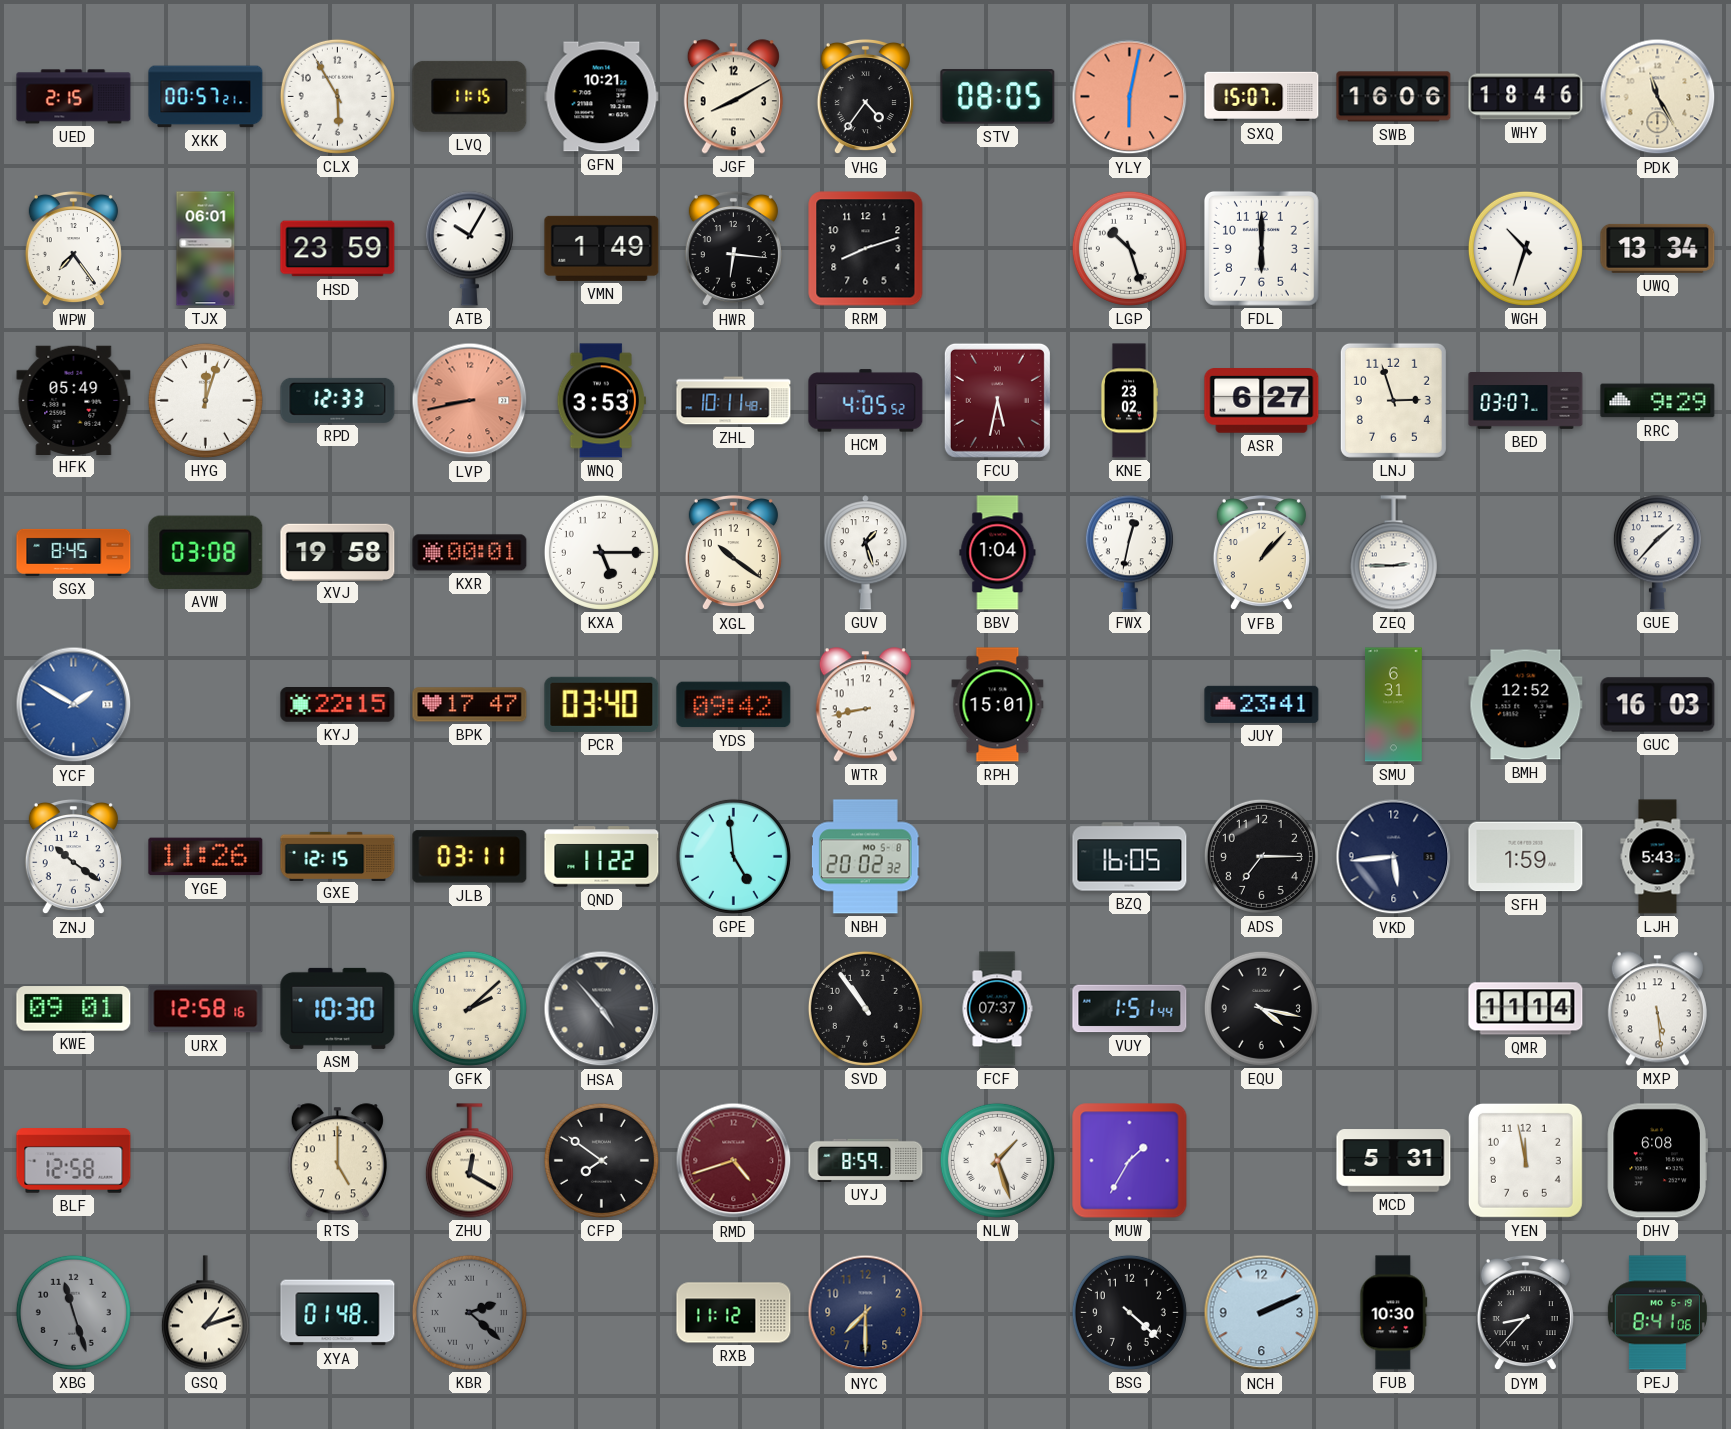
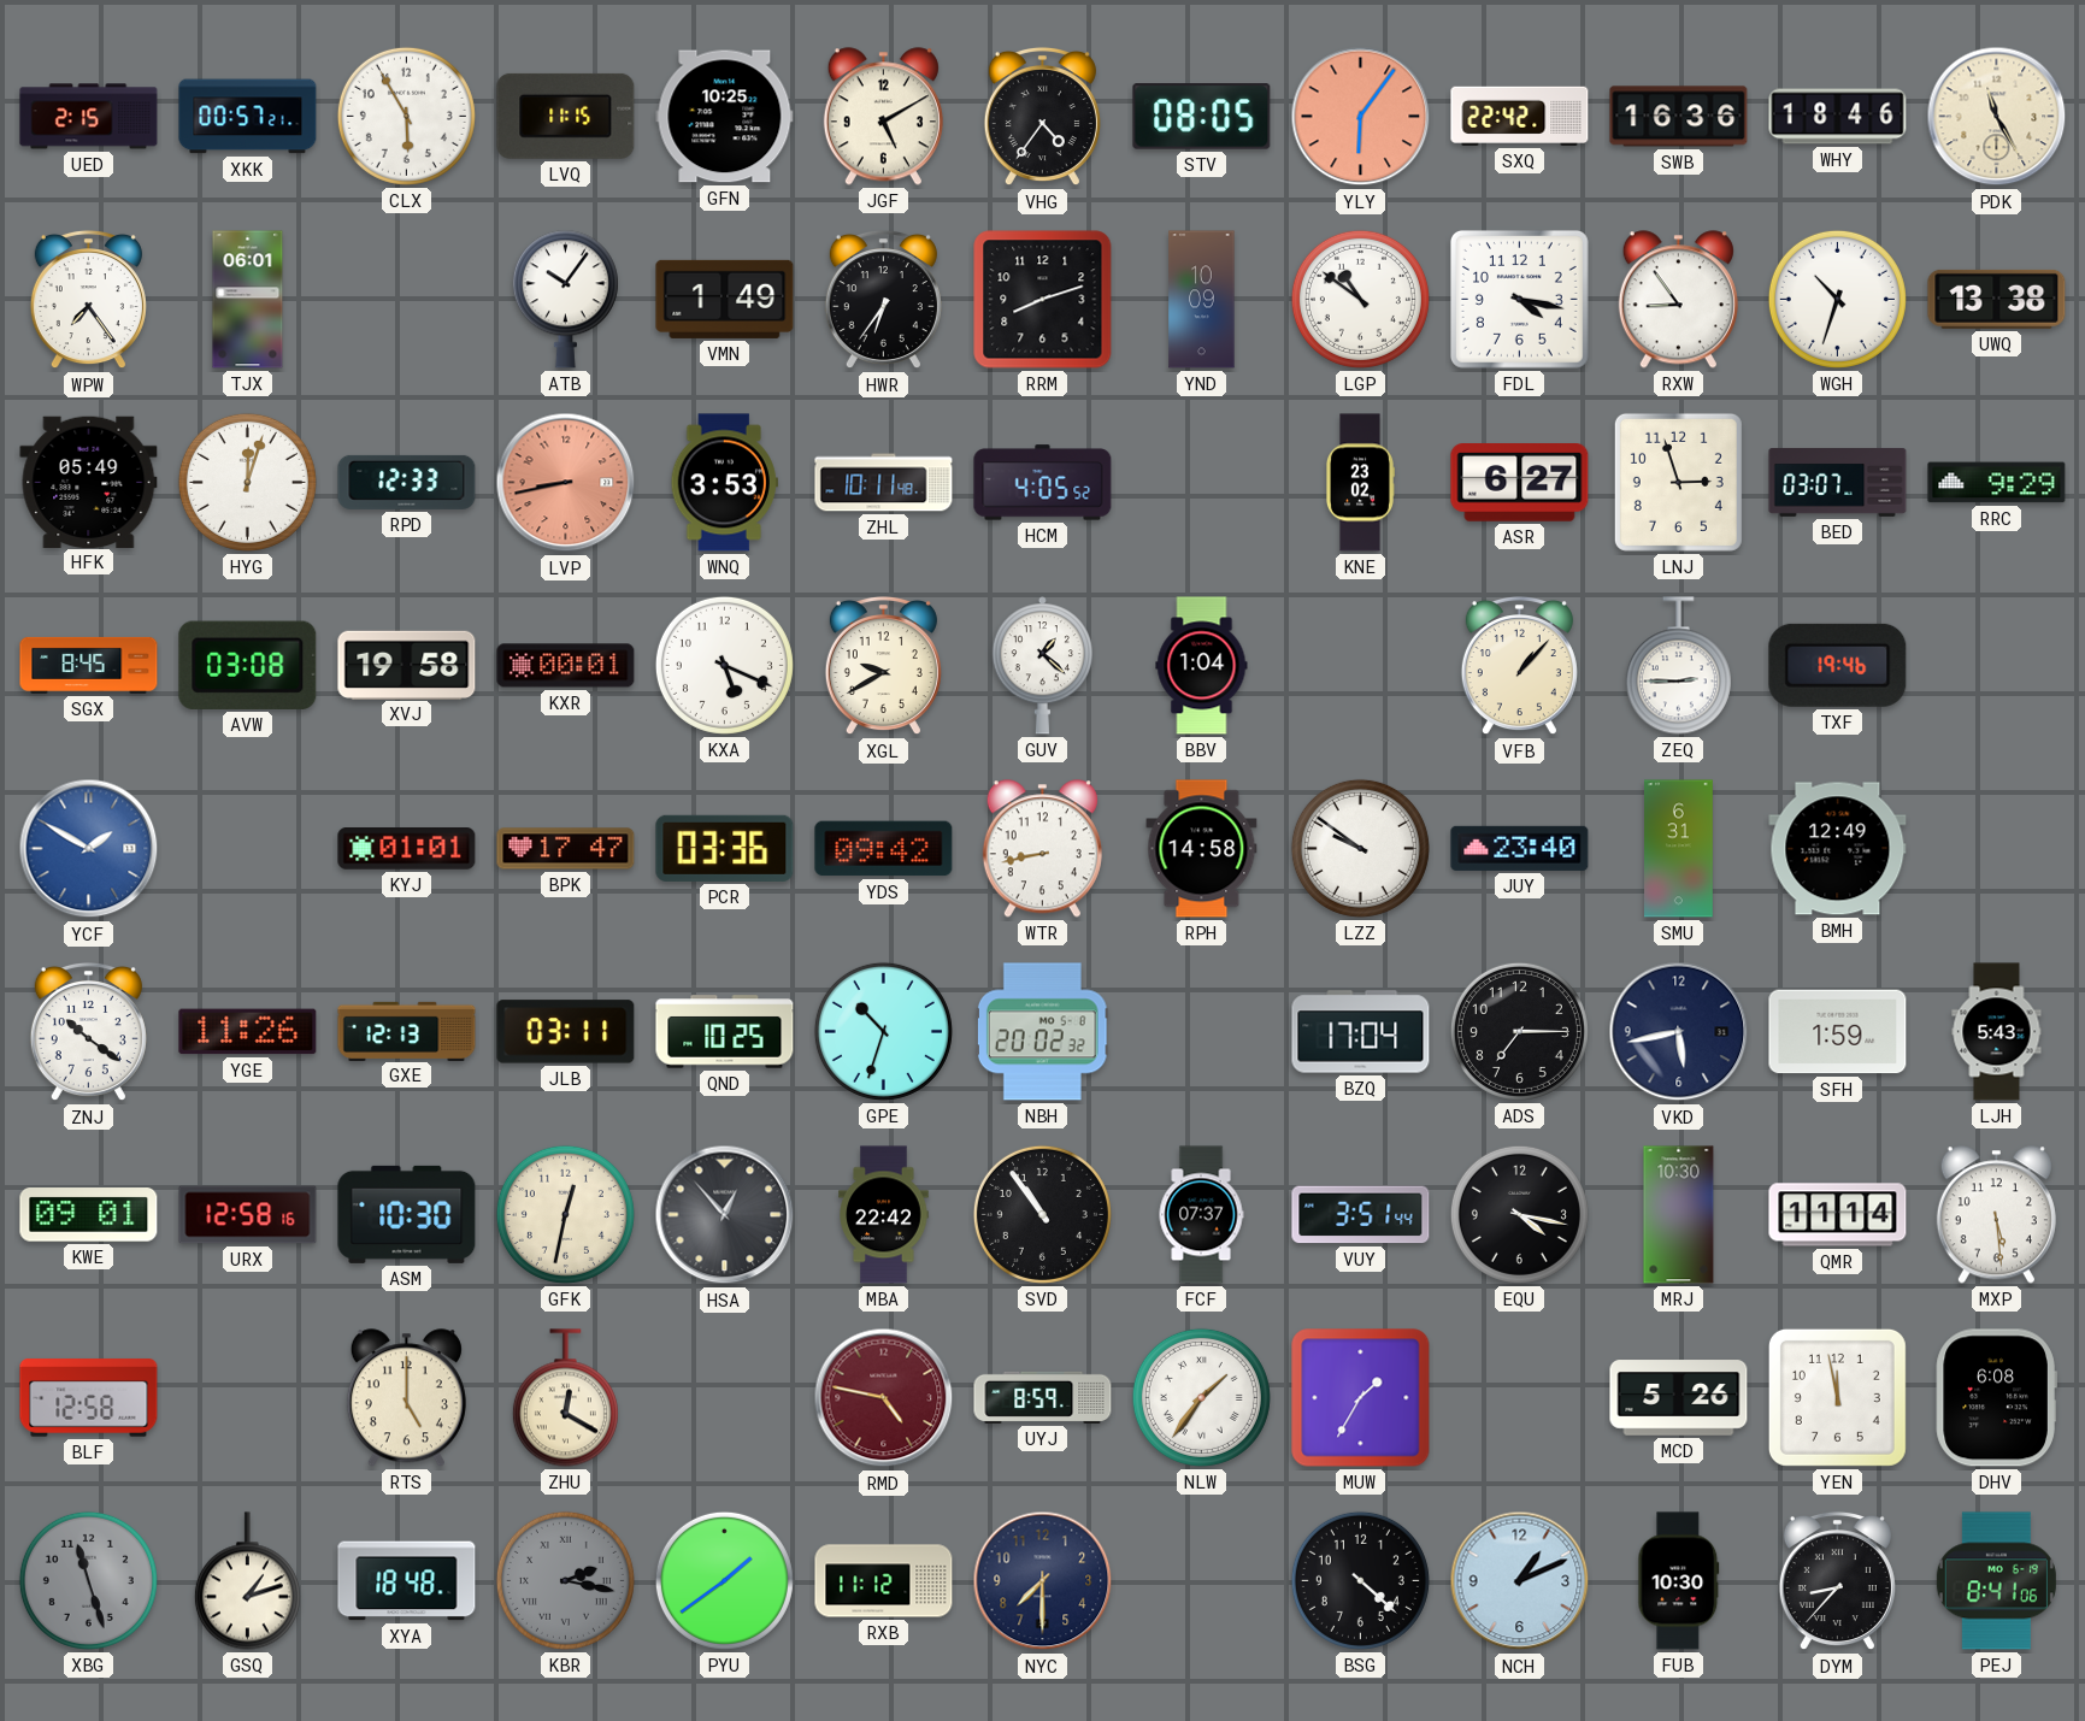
GFN: 10:21 -> 10:25
JGF: 8:10 -> 5:10
YLY: 6:02 -> 6:06
SXQ: 15:07 -> 22:42
SWB: 16:06 -> 16:36
HSD: 23:59 -> none
ATB: 10:05 -> 10:06
HWR: 6:16 -> 6:36
YND: none -> 10:09
LGP: 10:27 -> 10:51
FDL: 6:00 -> 4:17
RXW: none -> 8:54
UWQ: 13:34 -> 13:38
FCU: 5:32 -> none
KXA: 5:15 -> 5:19
XGL: 10:21 -> 9:40
GUV: 1:27 -> 1:22
FWX: 12:32 -> none
TXF: none -> 19:46
GUE: 1:37 -> none
KYJ: 22:15 -> 01:01
PCR: 03:40 -> 03:36
RPH: 15:01 -> 14:58
LZZ: none -> 9:51
JUY: 23:41 -> 23:40
BMH: 12:52 -> 12:49
GUC: 16:03 -> none
GXE: 12:15 -> 12:13
QND: 11:22 -> 10:25
GPE: 4:59 -> 10:33
BZQ: 16:05 -> 17:04
VKD: 5:44 -> 5:43
GFK: 2:08 -> 12:32
HSA: 4:53 -> 12:53
MBA: none -> 22:42
VUY: 1:51 -> 3:51
MRJ: none -> 10:30
CFP: 7:51 -> none
RMD: 4:42 -> 4:47
NLW: 1:27 -> 1:36
MCD: 5:31 -> 5:26
XYA: 01:48 -> 18:48
KBR: 2:22 -> 2:17
PYU: none -> 1:39
NCH: 2:11 -> 1:11
